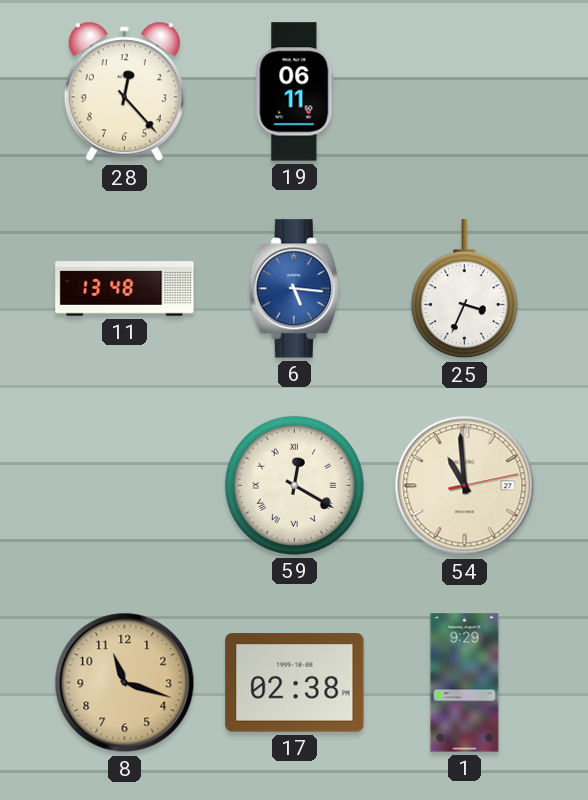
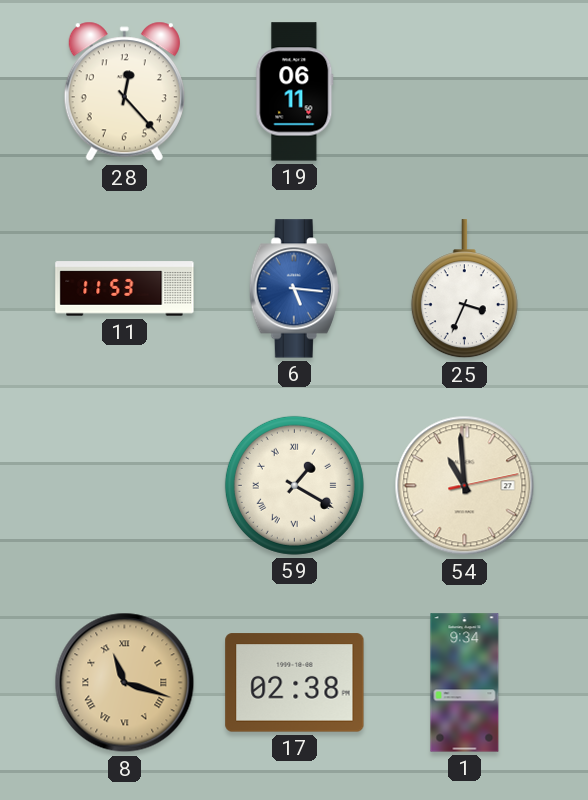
11: 13:48 -> 11:53
59: 12:20 -> 1:20
8 numerals: Arabic -> Roman
1: 9:29 -> 9:34
